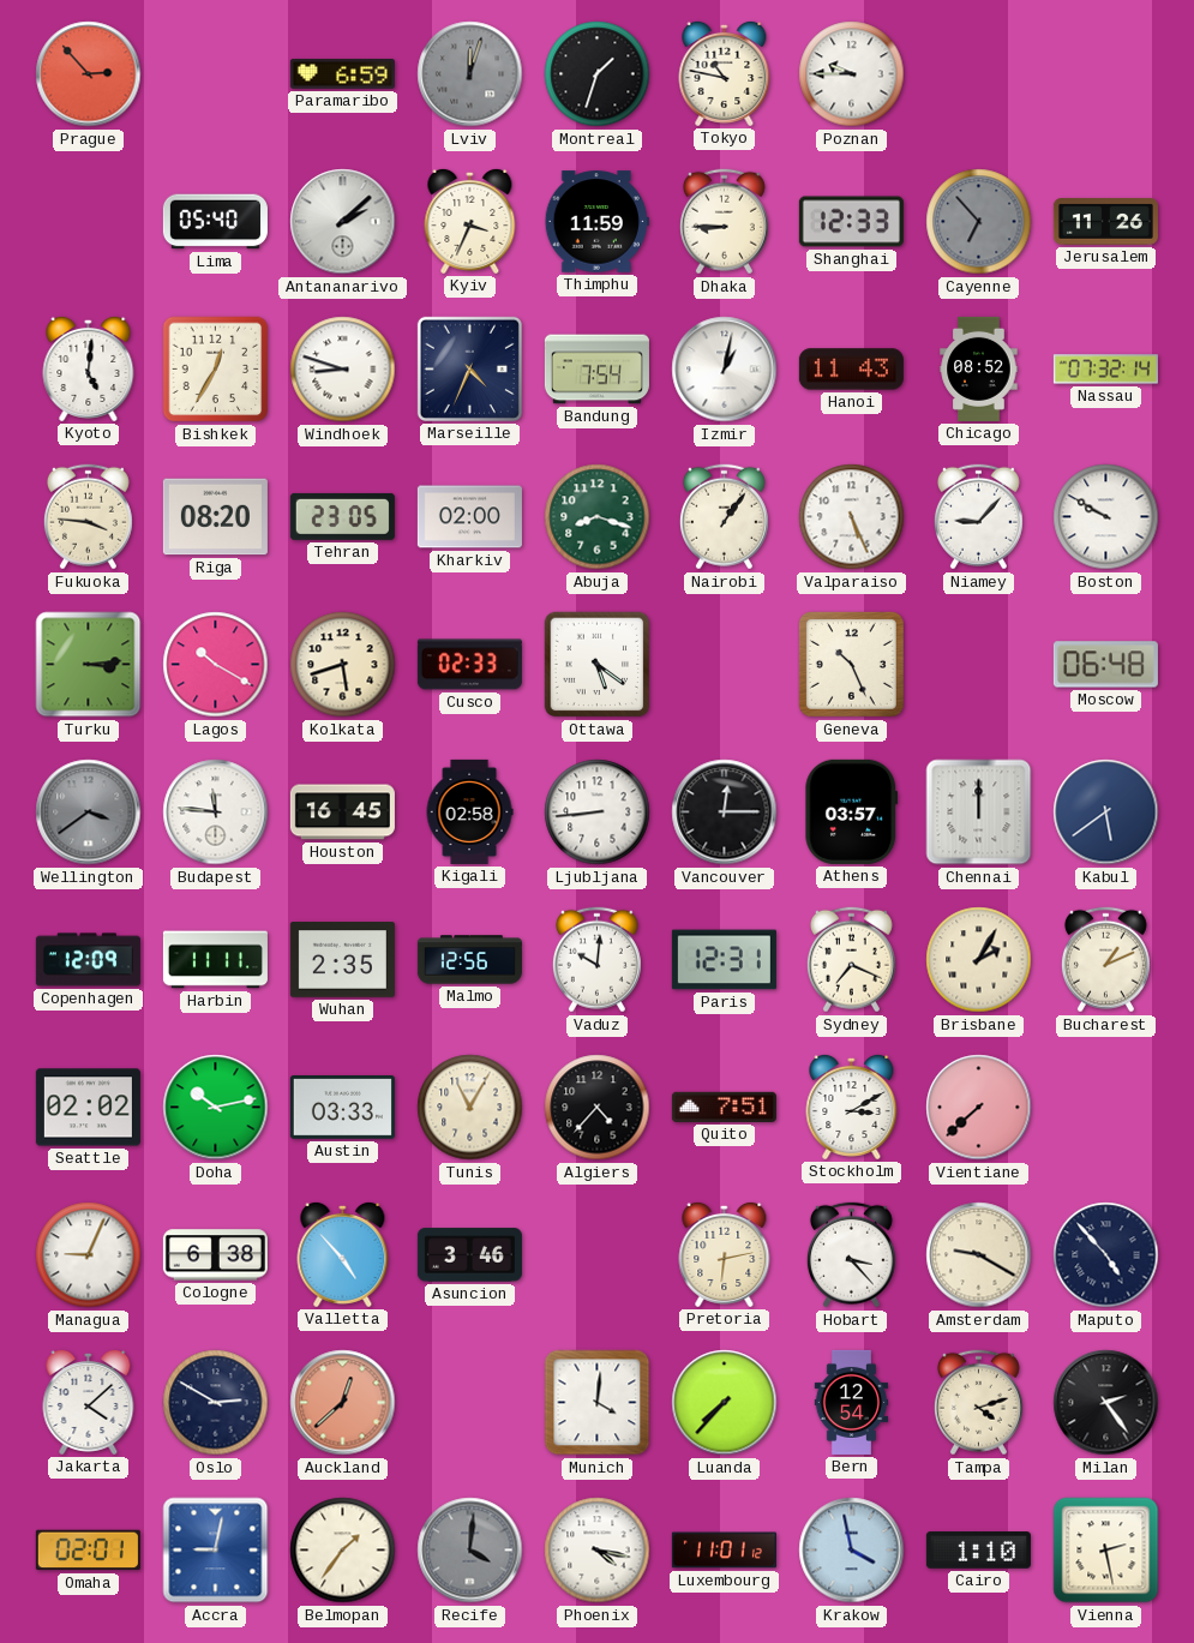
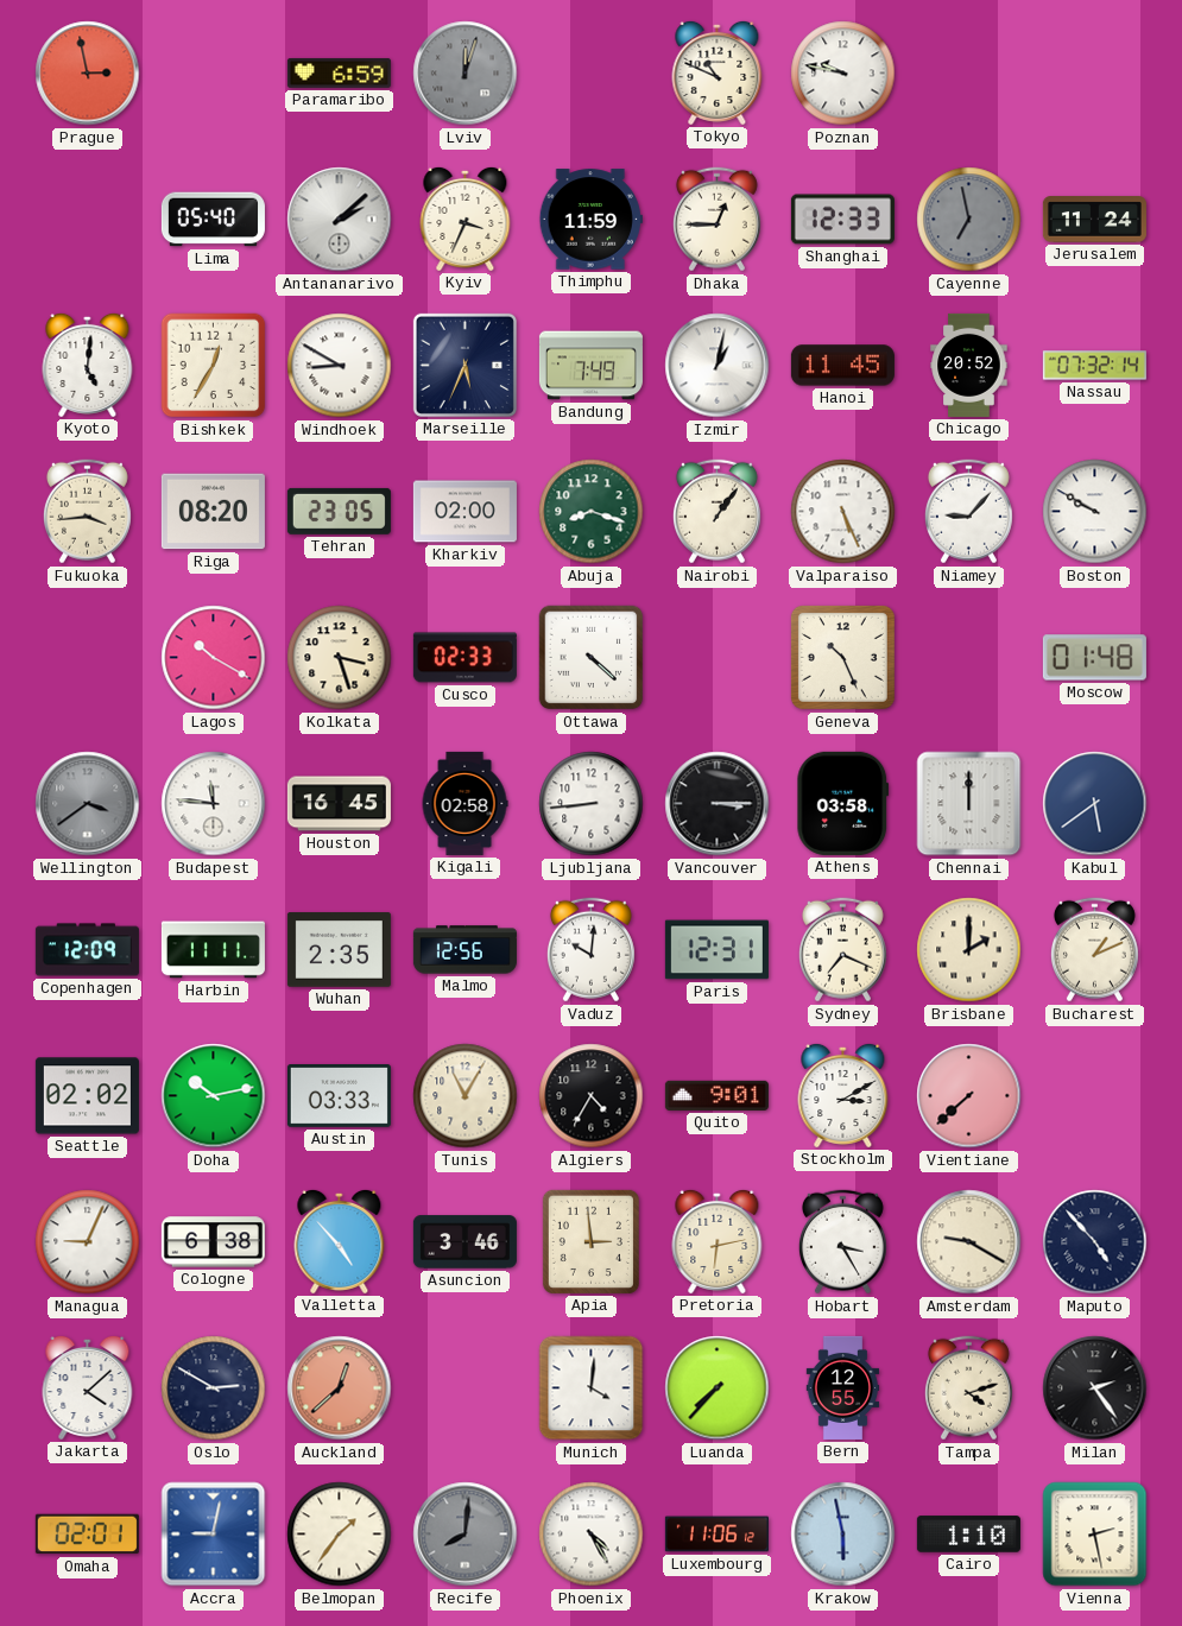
Prague: 2:53 -> 2:58
Montreal: 1:33 -> none
Tokyo: 10:47 -> 10:49
Poznan: 9:45 -> 9:47
Dhaka: 8:45 -> 12:45
Cayenne: 6:53 -> 6:58
Jerusalem: 11:26 -> 11:24
Windhoek: 8:48 -> 8:50
Marseille: 4:34 -> 5:34
Bandung: 7:54 -> 7:49
Hanoi: 11:43 -> 11:45
Chicago: 08:52 -> 20:52
Fukuoka: 3:46 -> 3:44
Turku: 3:14 -> none
Kolkata: 5:42 -> 3:27
Ottawa: 5:21 -> 4:22
Moscow: 06:48 -> 01:48
Vancouver: 12:15 -> 3:15
Athens: 03:57 -> 03:58
Brisbane: 2:05 -> 2:00
Algiers: 4:37 -> 4:35
Quito: 7:51 -> 9:01
Apia: none -> 2:59
Hobart: 3:23 -> 3:25
Bern: 12:54 -> 12:55
Recife: 4:01 -> 8:01
Phoenix: 4:17 -> 4:25
Luxembourg: 11:01 -> 11:06
Krakow: 3:58 -> 5:58
